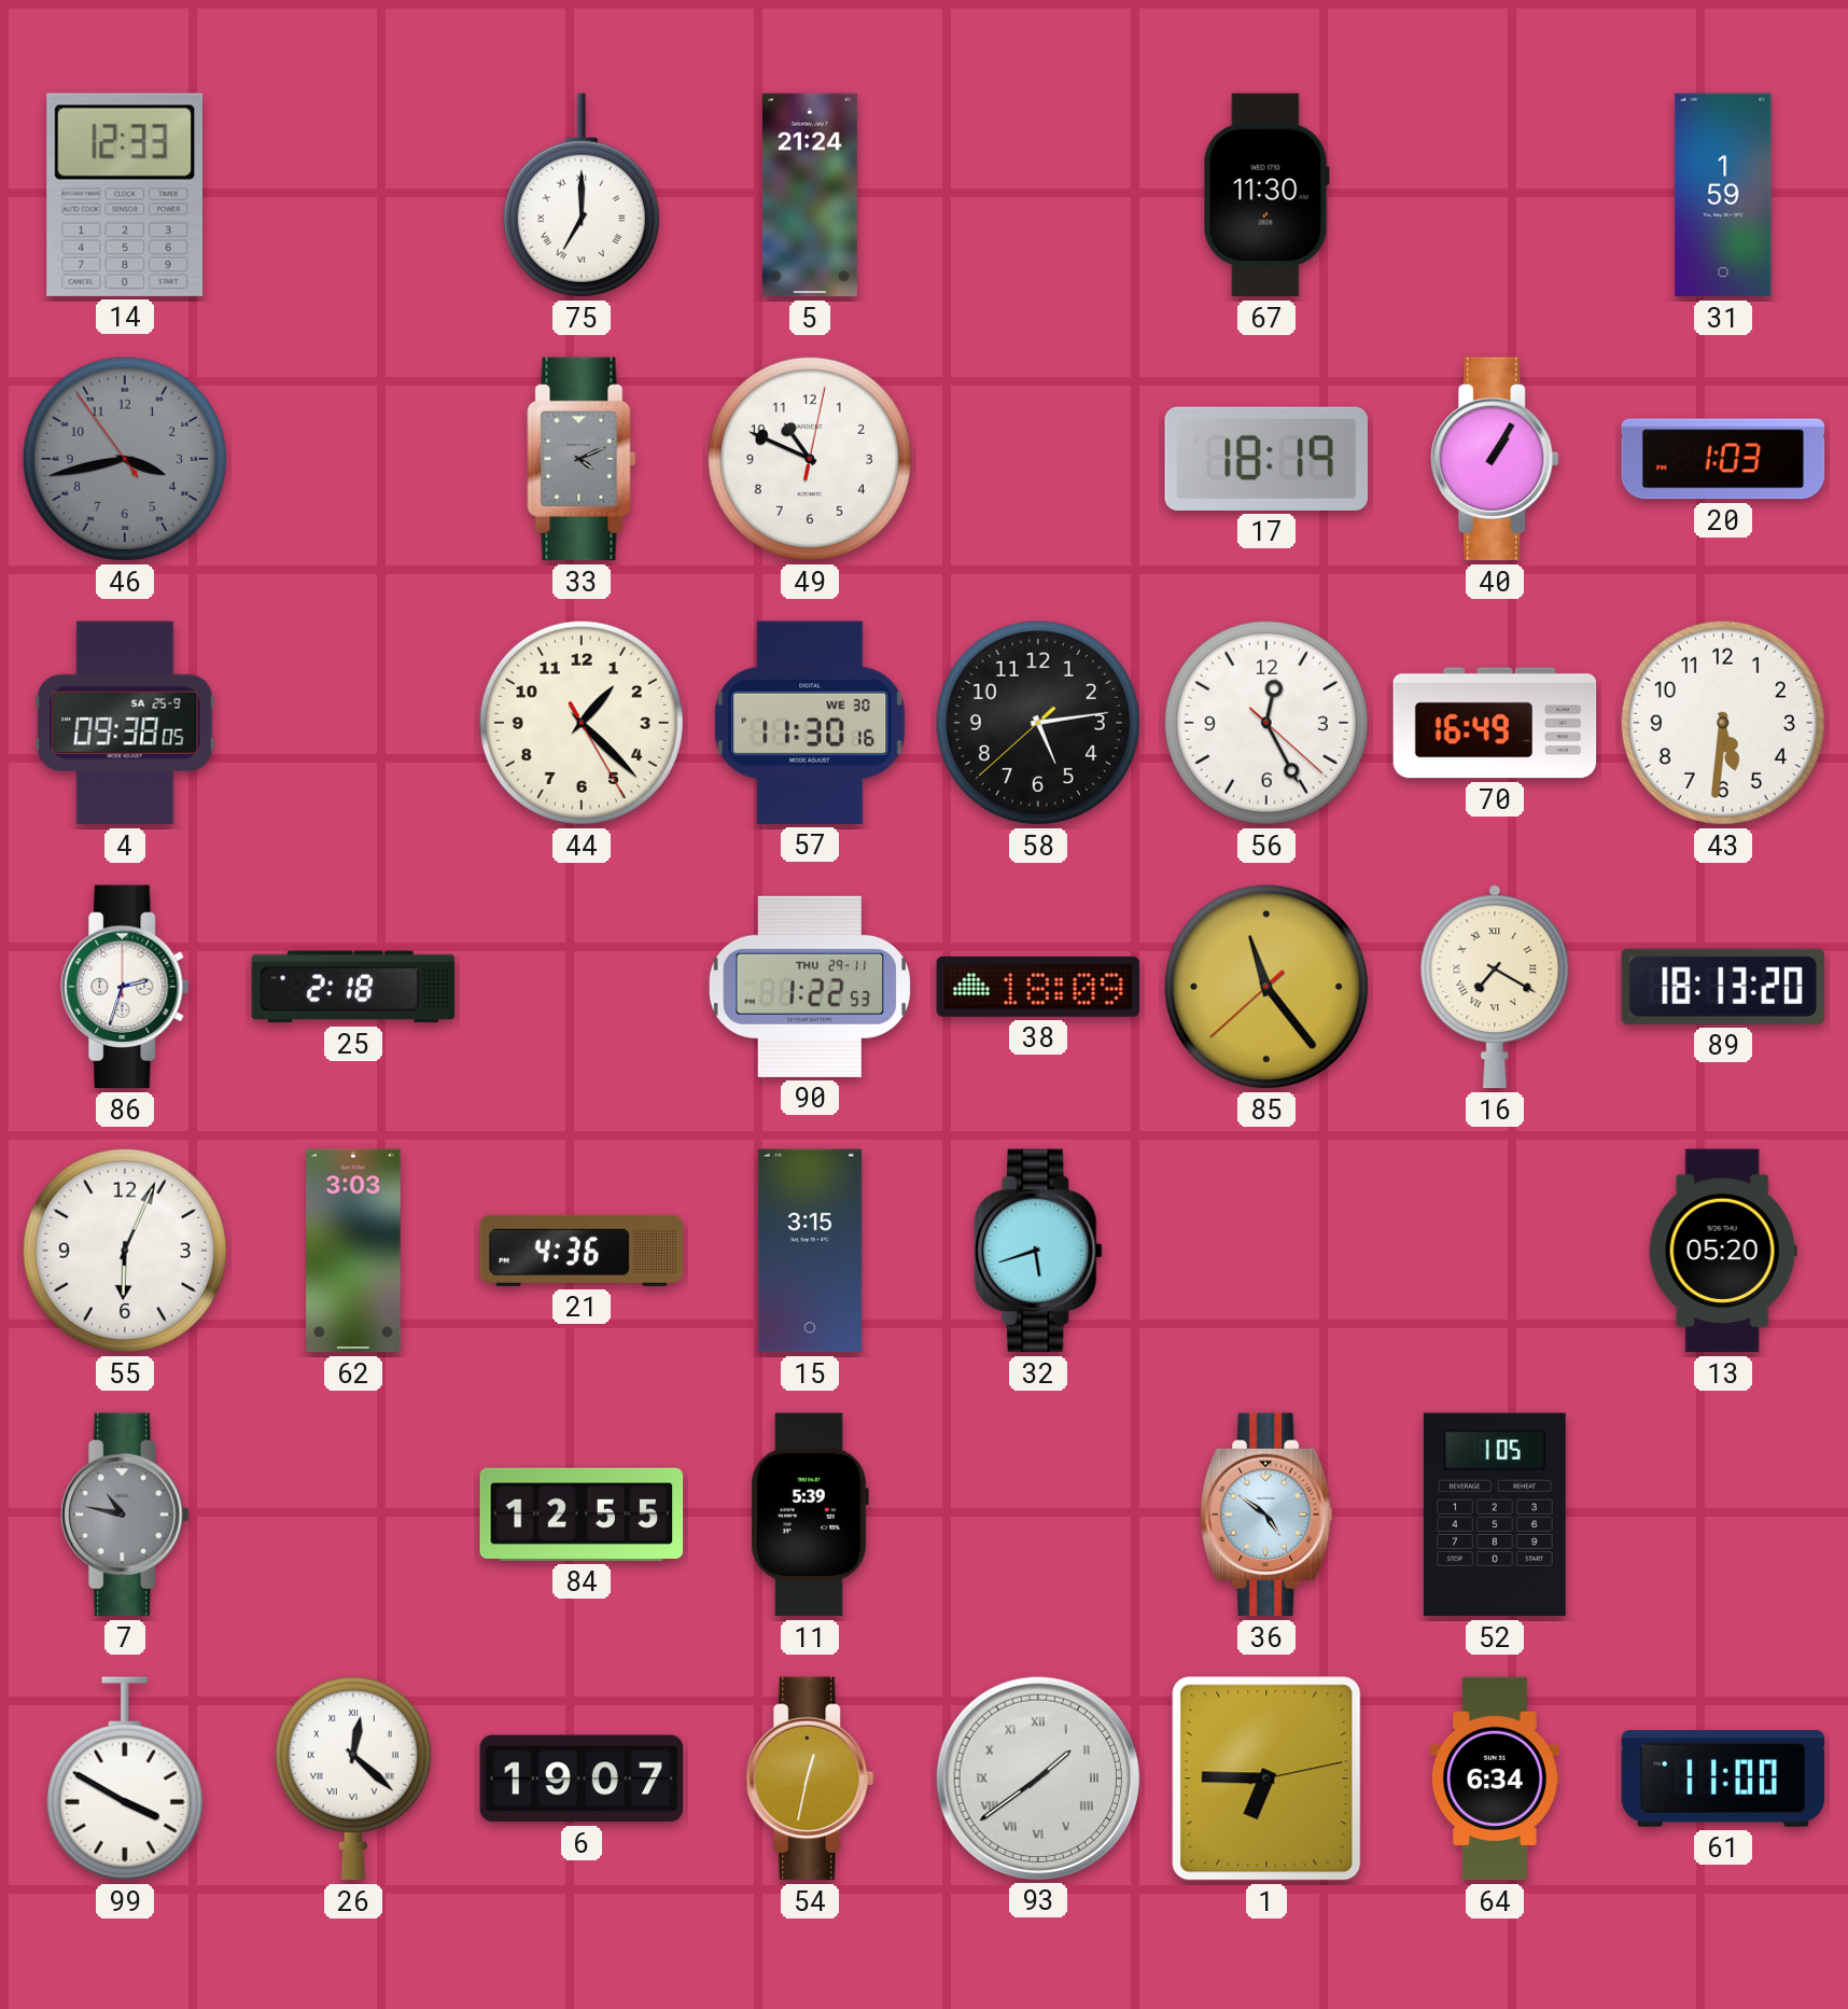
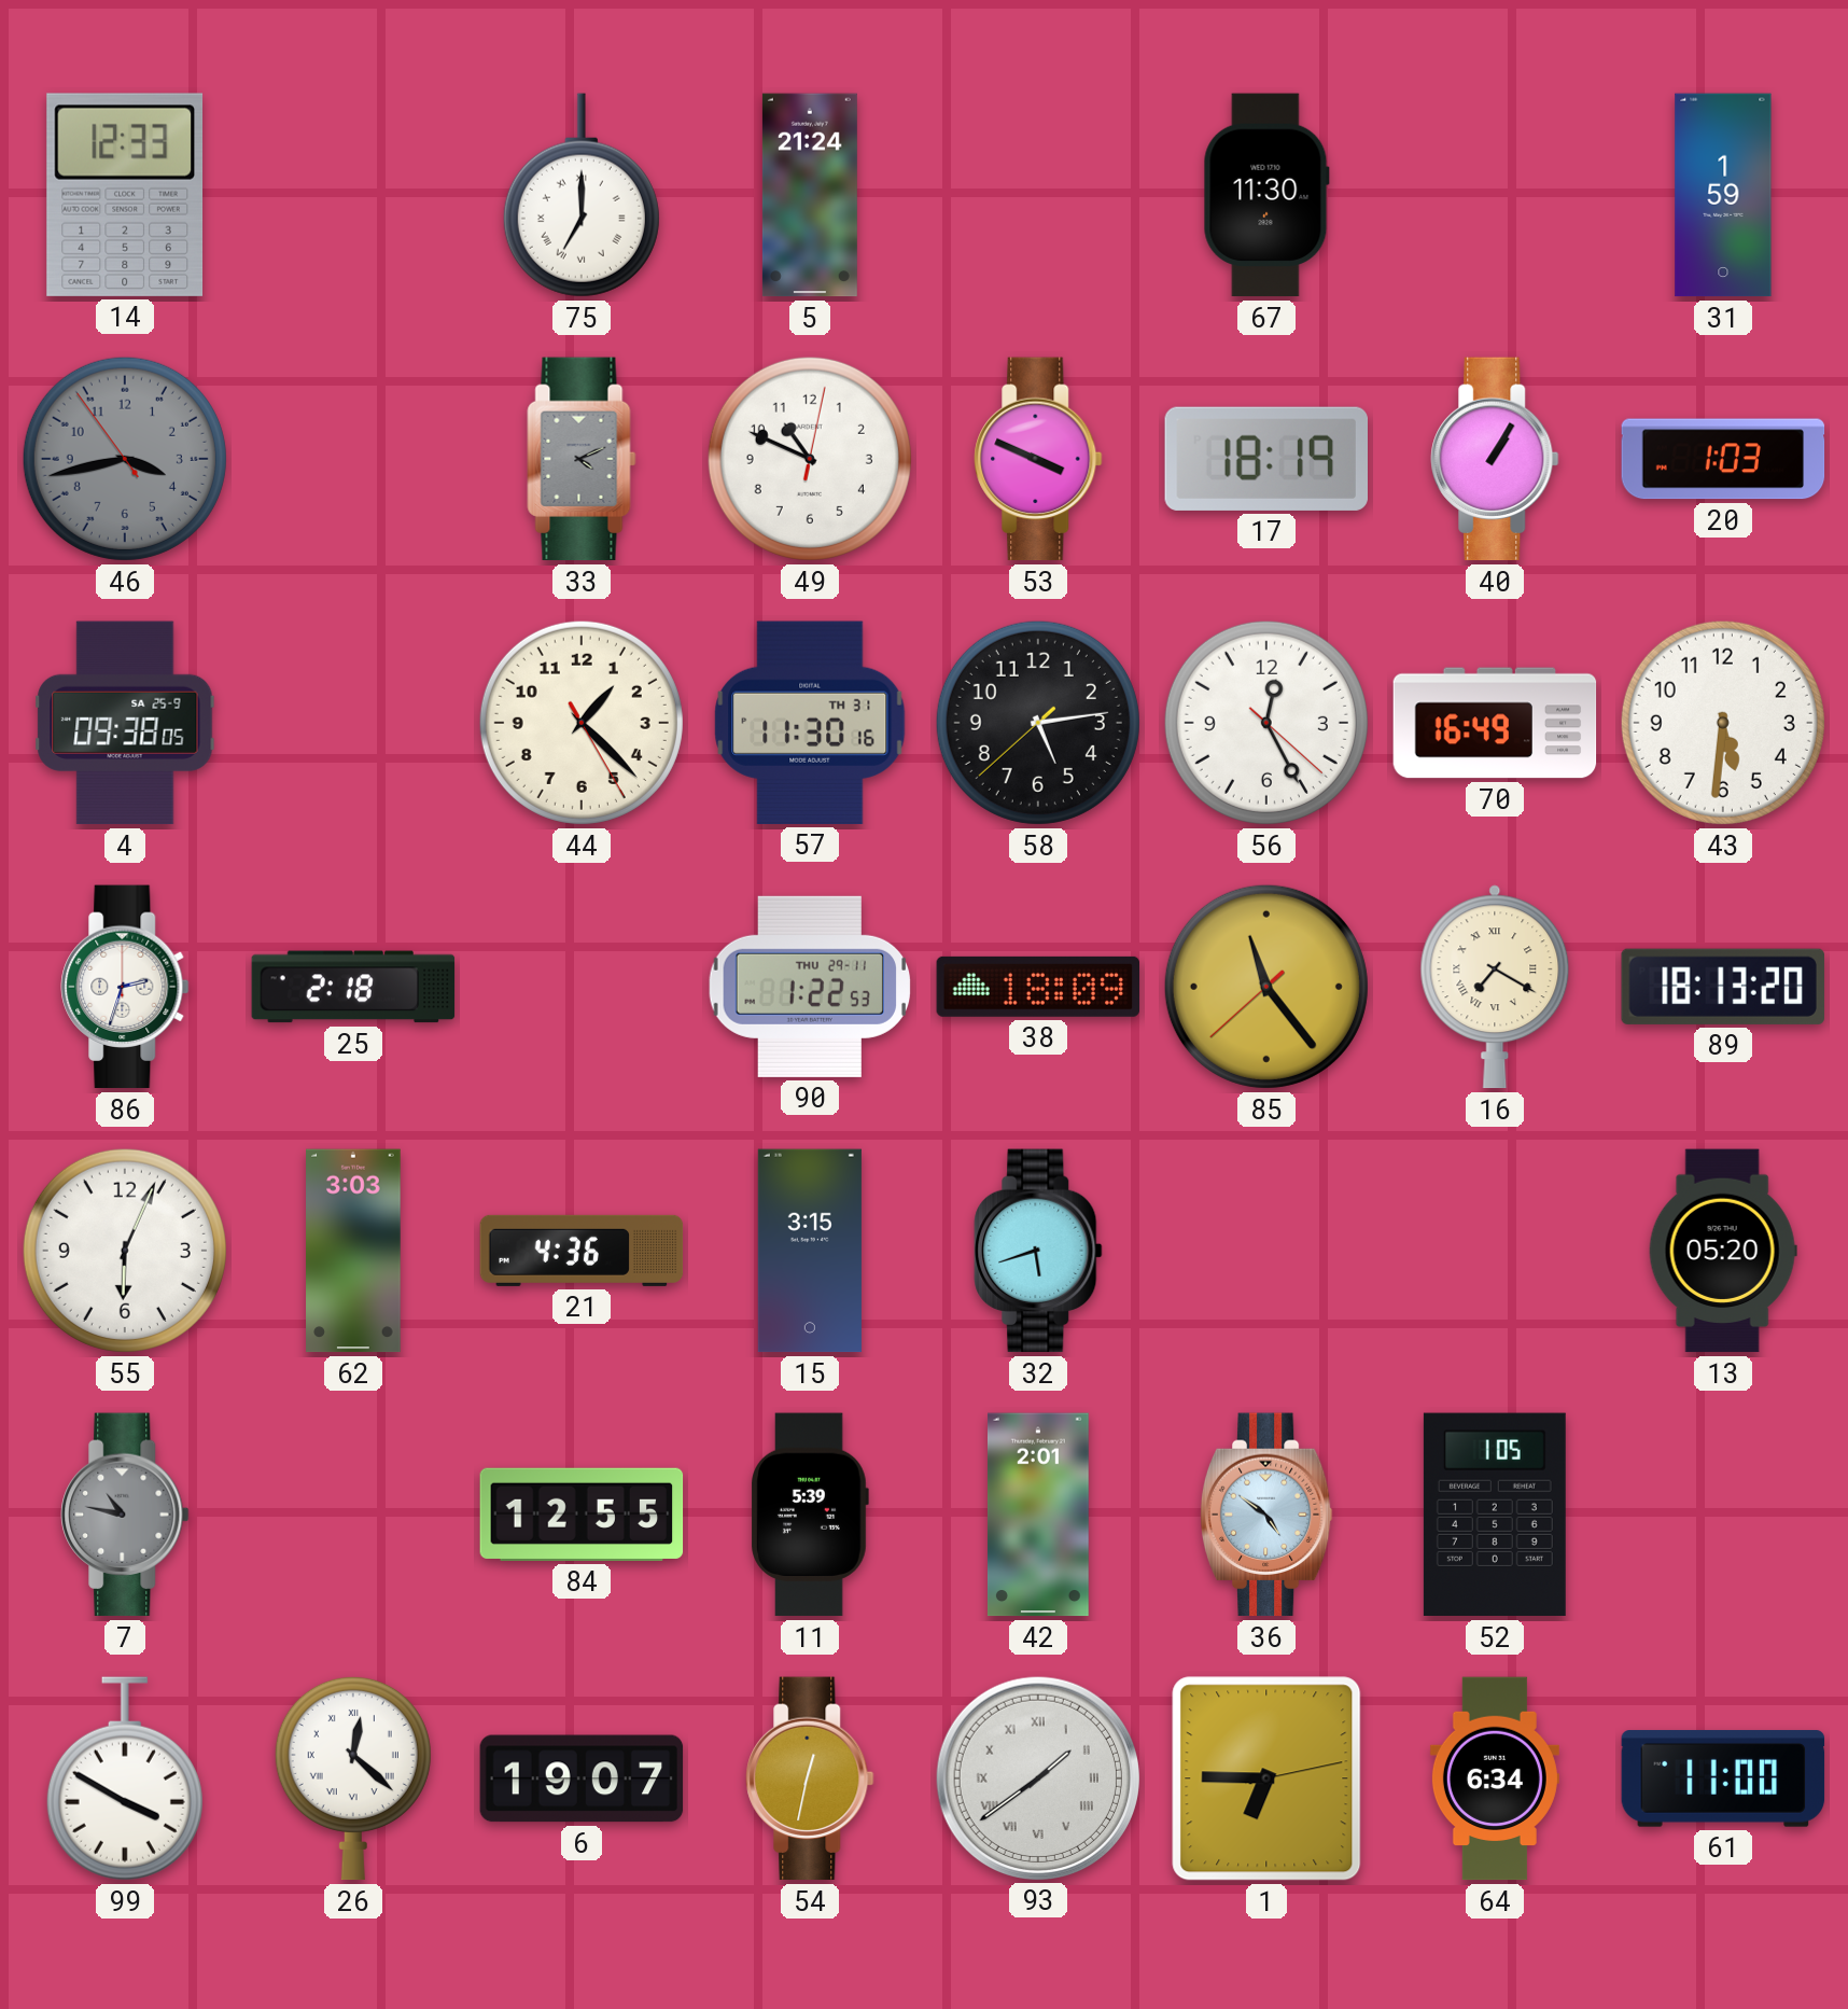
53: none -> 3:49
57 date: WE 30 -> TH 31
42: none -> 2:01
